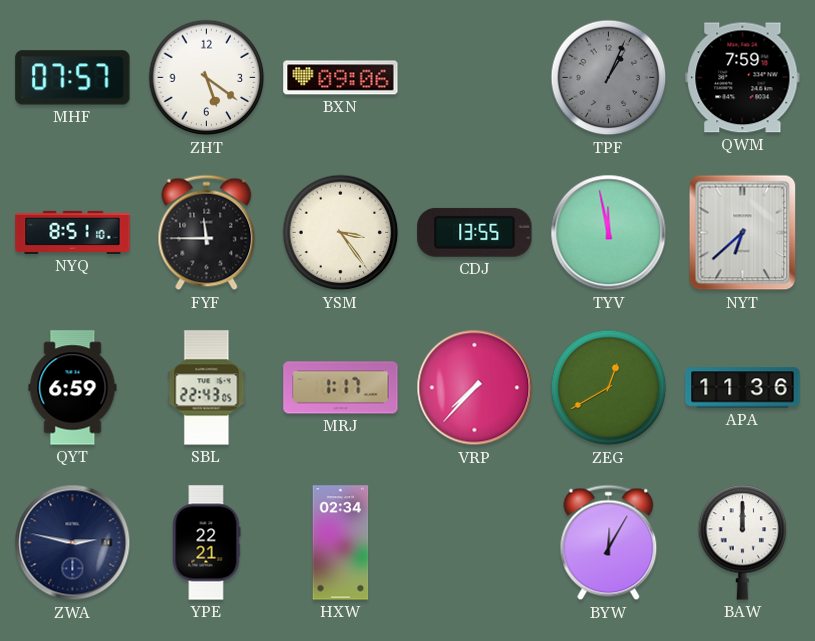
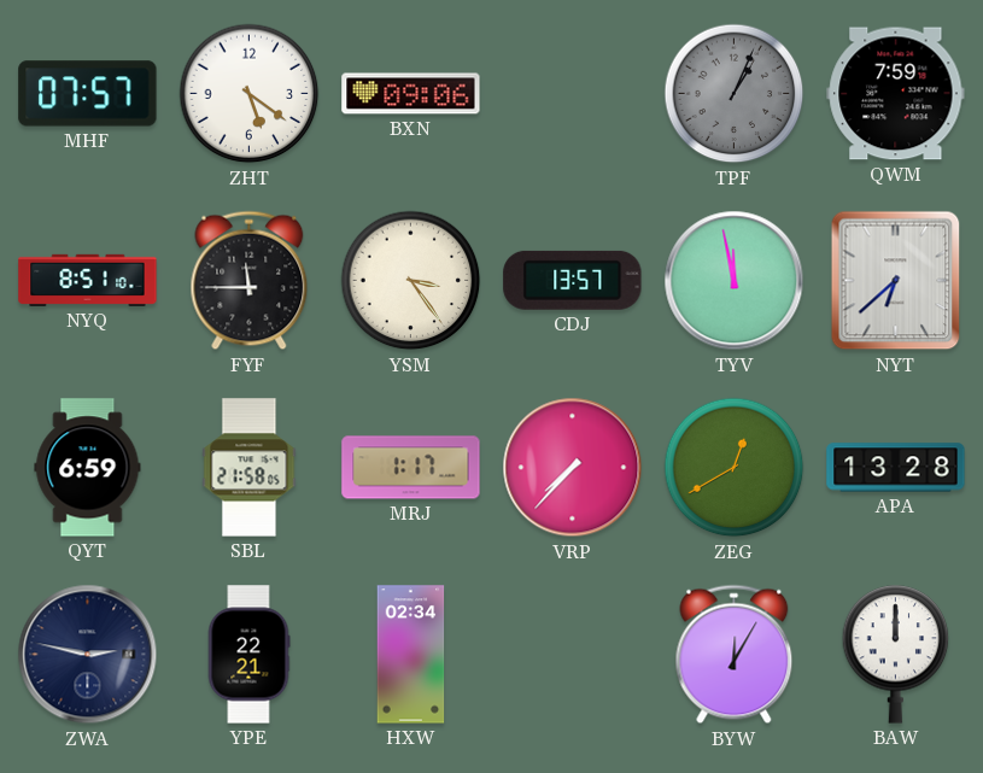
CDJ: 13:55 -> 13:57
SBL: 22:43 -> 21:58
APA: 11:36 -> 13:28
